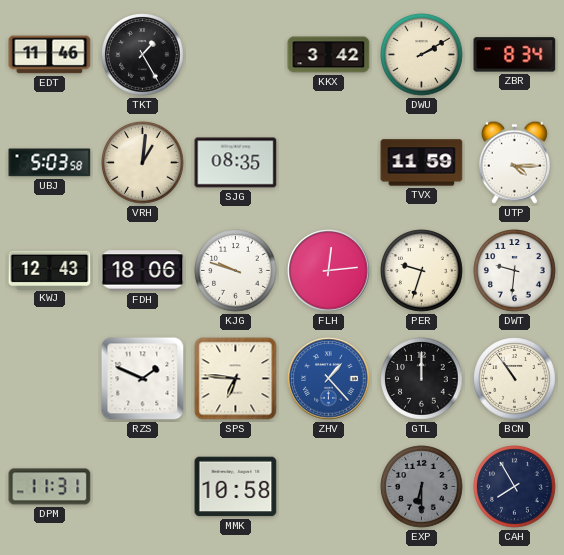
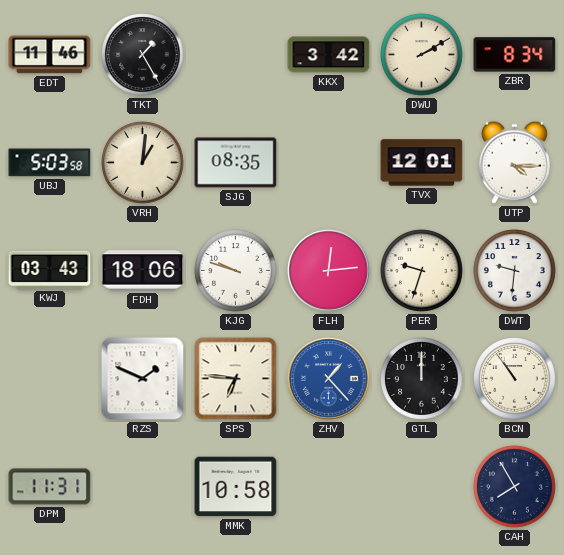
TVX: 11:59 -> 12:01
KWJ: 12:43 -> 03:43
EXP: 6:30 -> none
